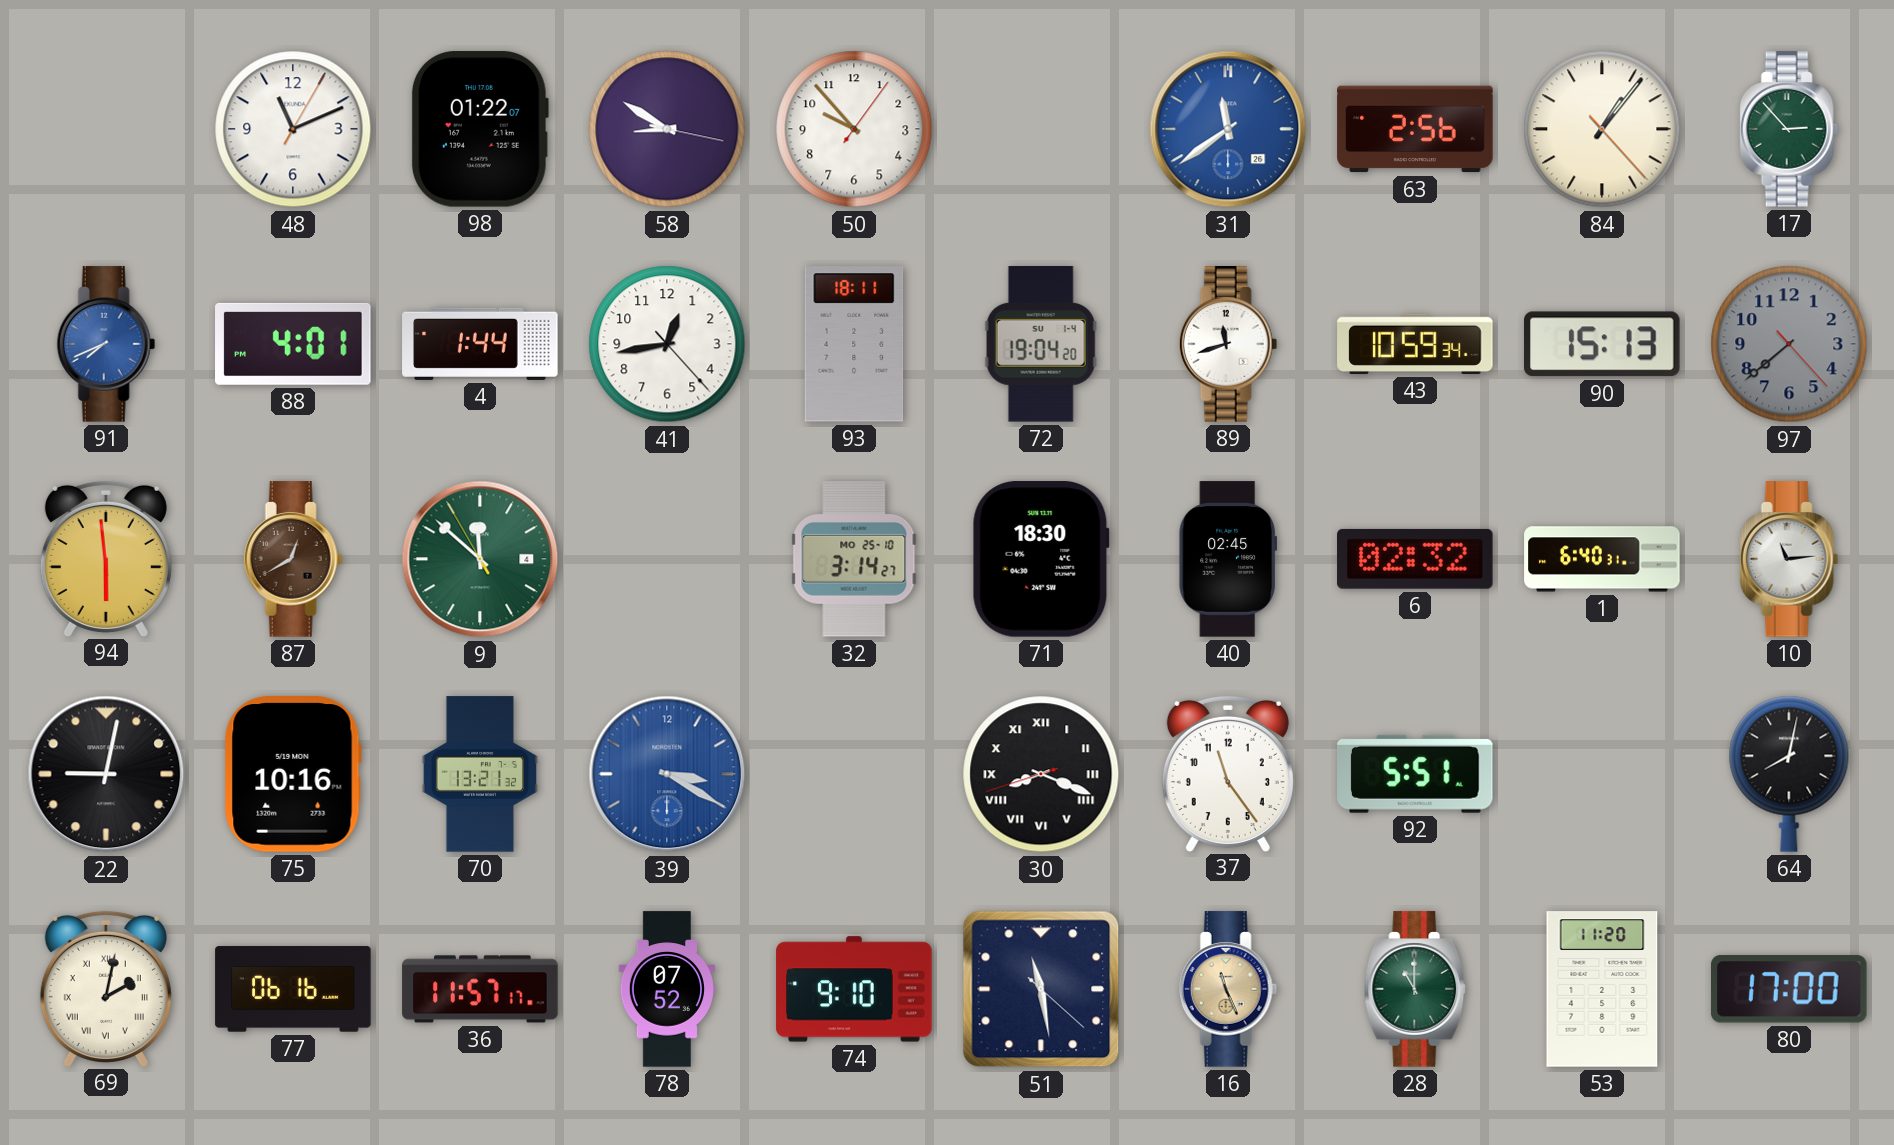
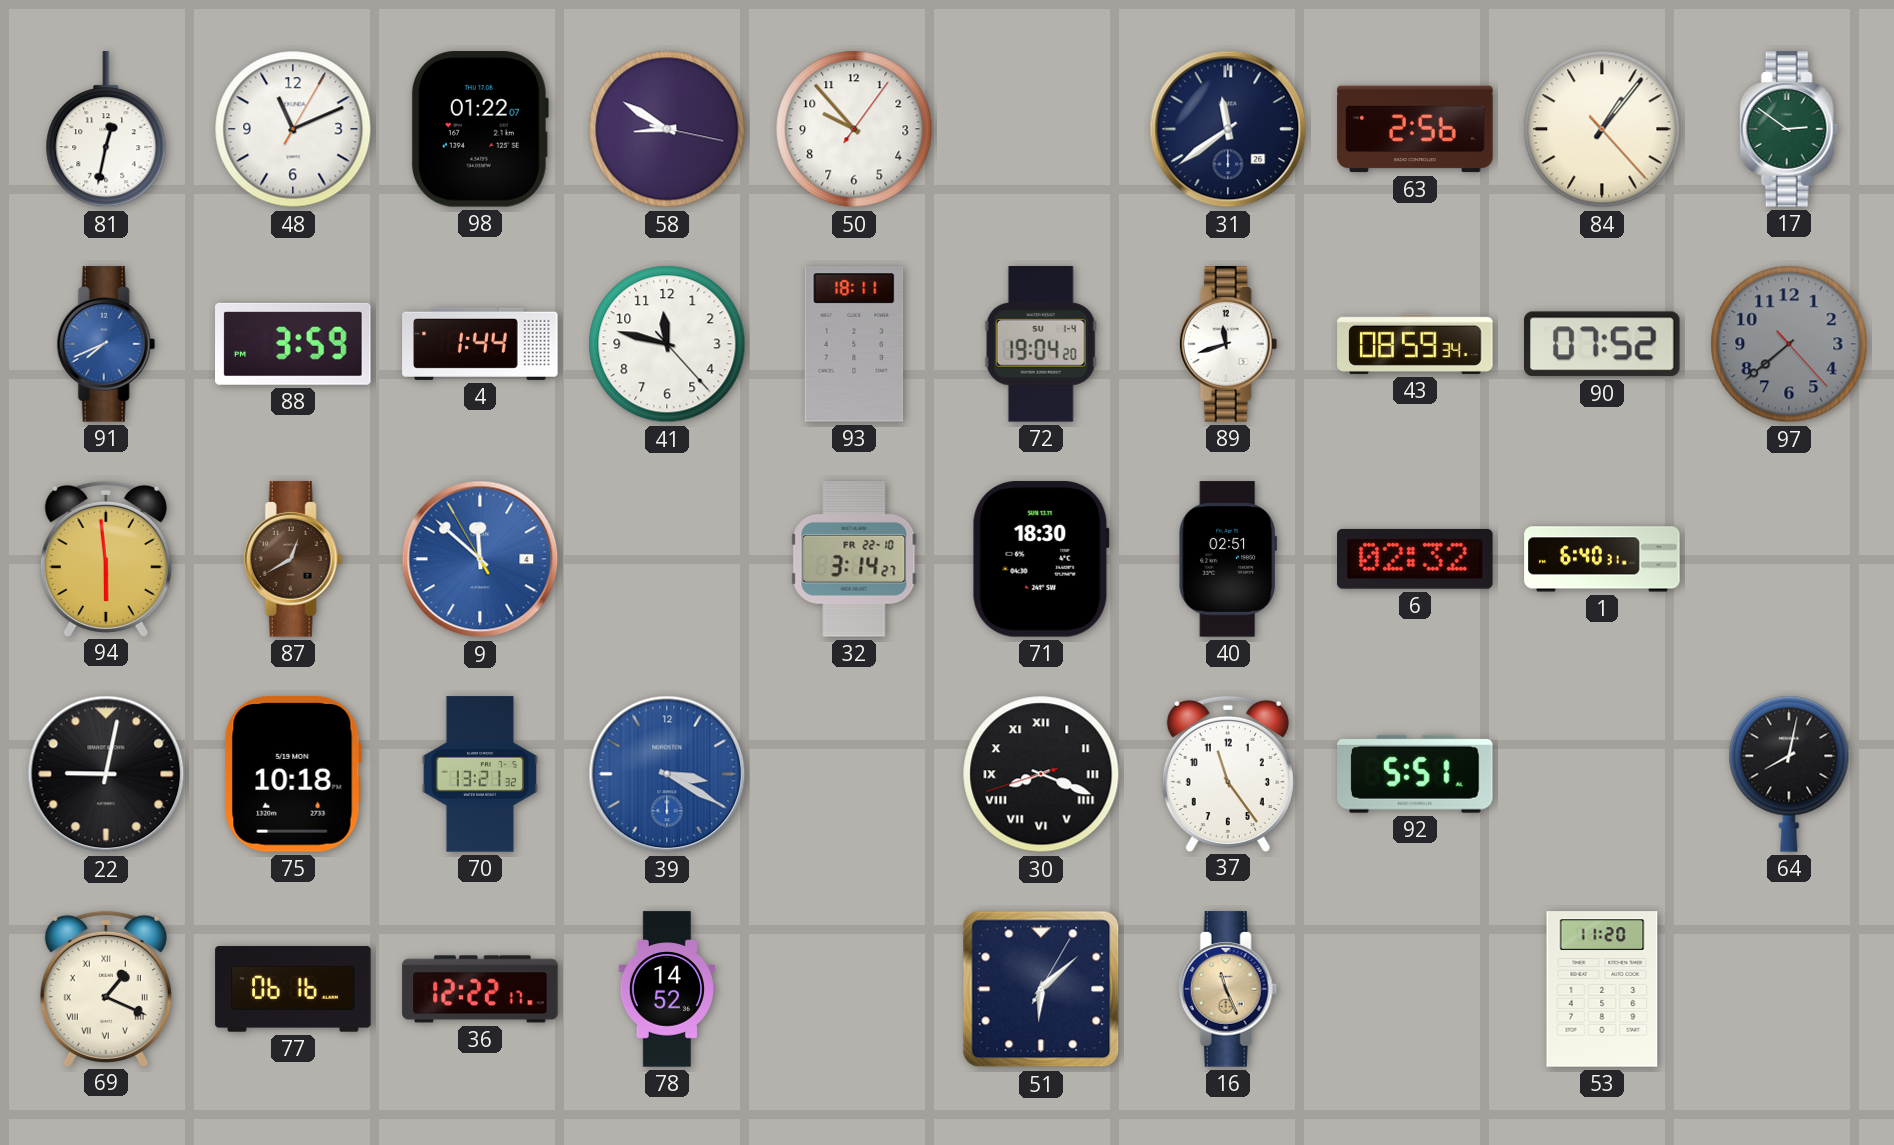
81: none -> 12:32
31 dial: blue -> navy
17: 2:53 -> 2:51
88: 4:01 -> 3:59
41: 12:43 -> 11:47
43: 10:59 -> 08:59
90: 15:13 -> 07:52
9 dial: green -> blue
32 date: MO 25-10 -> FR 22-10
40: 02:45 -> 02:51
10: 11:14 -> none
75: 10:16 -> 10:18
69: 2:02 -> 1:19
36: 11:57 -> 12:22
78: 07:52 -> 14:52
74: 9:10 -> none
51: 11:28 -> 6:08
28: 11:00 -> none
80: 17:00 -> none
